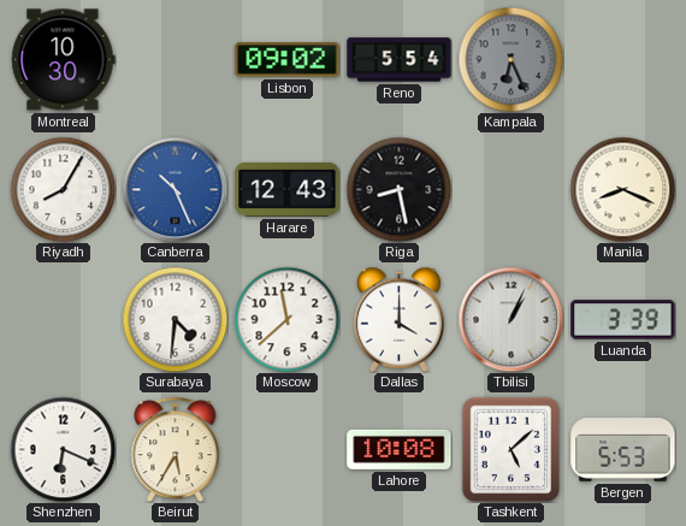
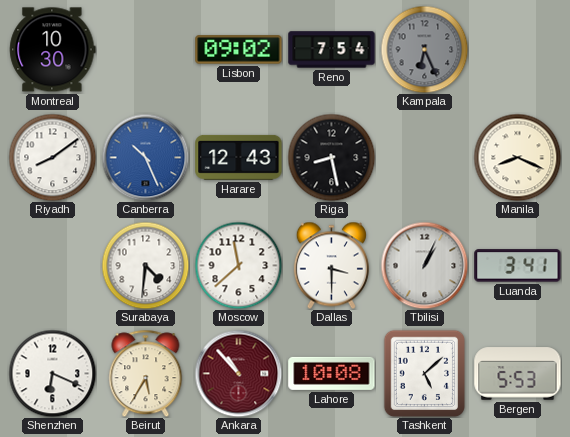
Reno: 5:54 -> 7:54
Riyadh: 8:05 -> 8:09
Dallas: 4:00 -> 3:30
Luanda: 3:39 -> 3:41
Ankara: none -> 10:53
